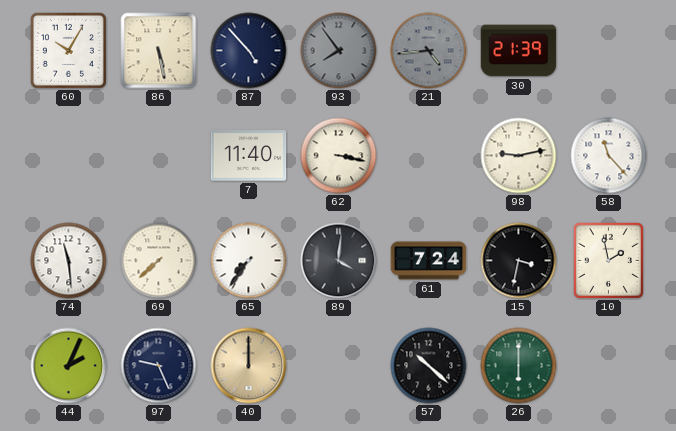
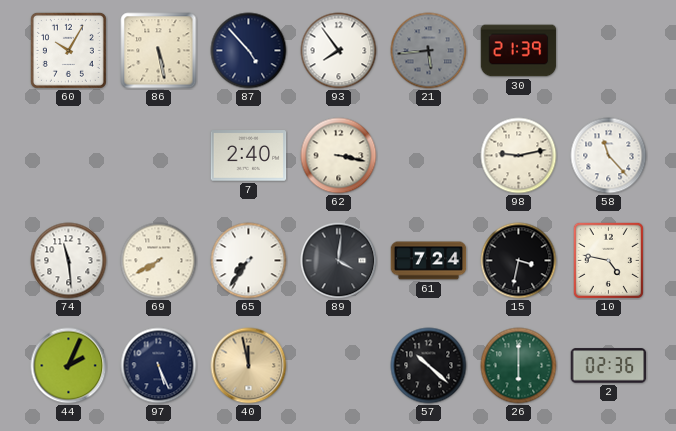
93 dial: grey -> white
21: 4:44 -> 5:44
7: 11:40 -> 2:40
69: 7:38 -> 7:40
10: 1:58 -> 4:47
97: 9:26 -> 5:26
40: 12:00 -> 11:58
2: none -> 02:36
